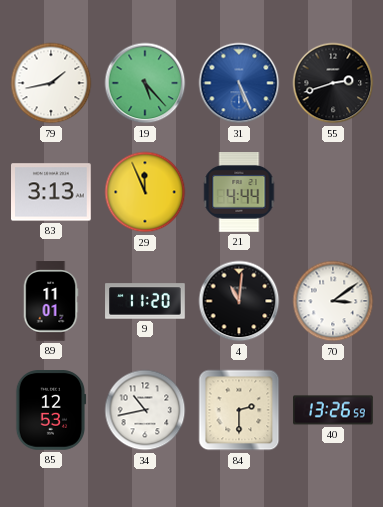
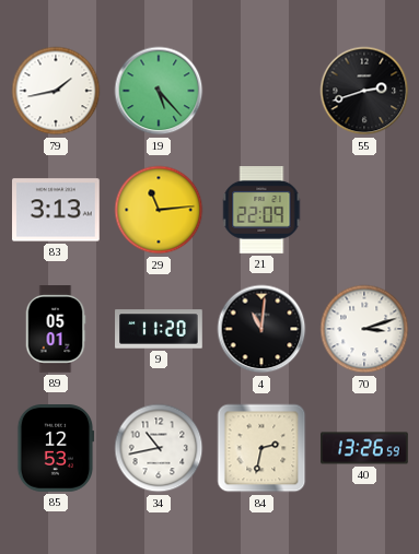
31: 5:26 -> none
29: 11:56 -> 11:14
21: 4:44 -> 22:09
89: 11:01 -> 05:01
70: 3:09 -> 3:12
84: 2:30 -> 2:32
